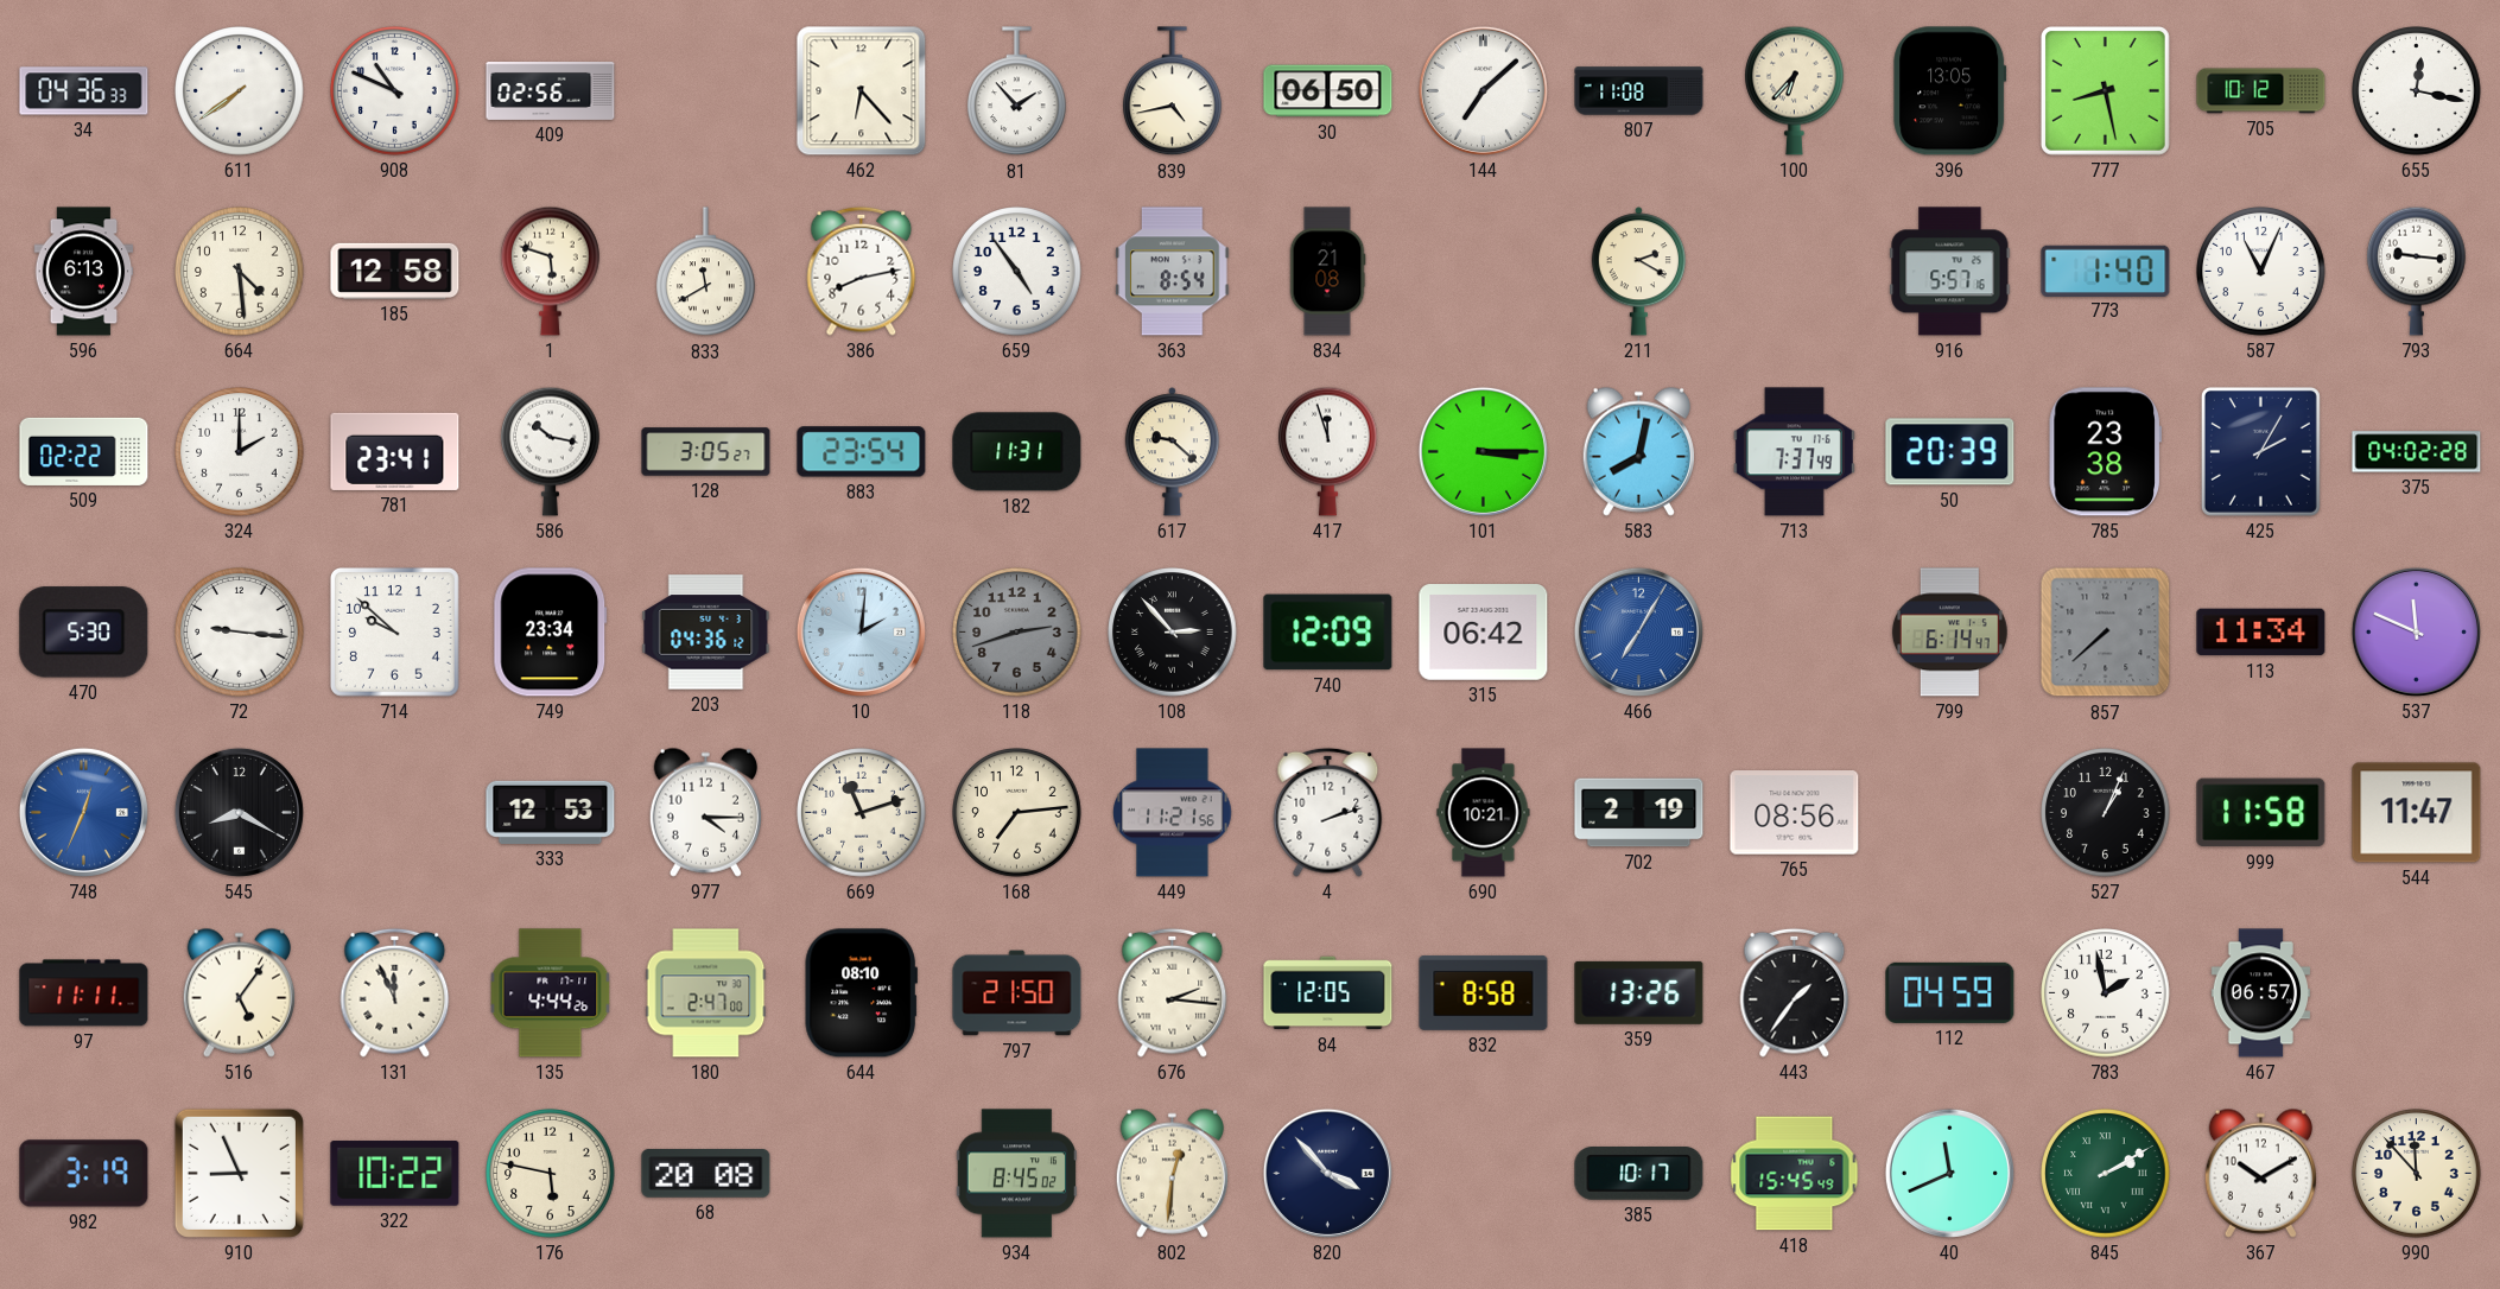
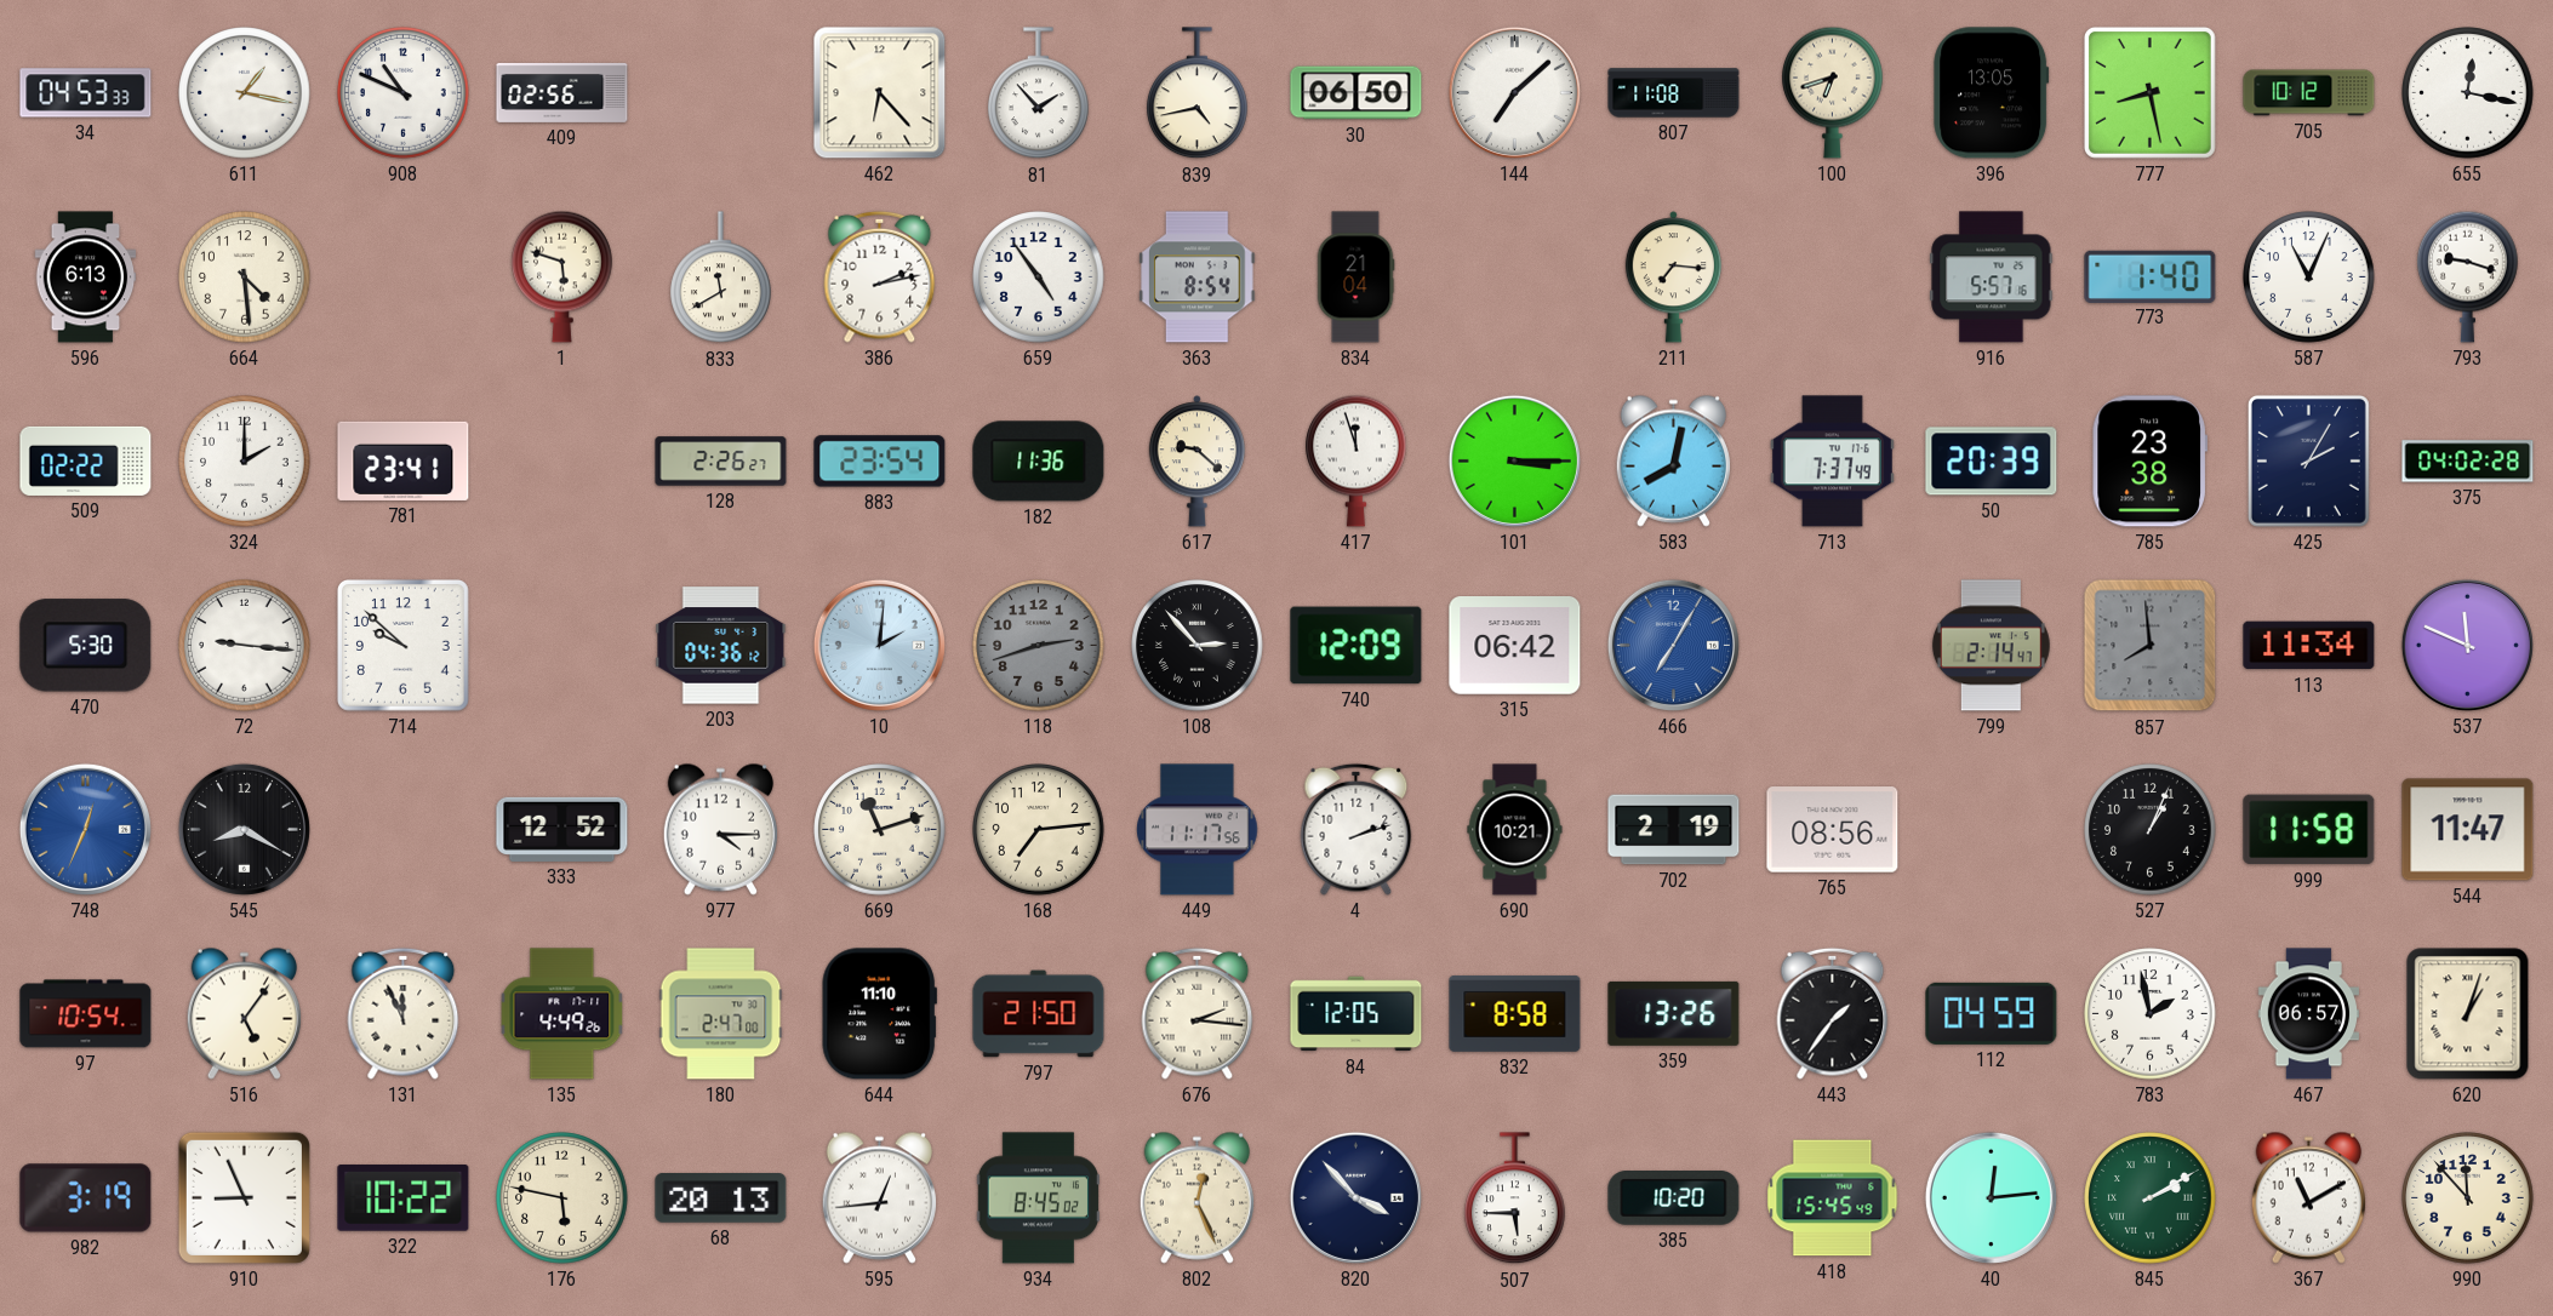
34: 04:36 -> 04:53
611: 7:39 -> 1:17
100: 6:37 -> 6:42
185: 12:58 -> none
386: 8:13 -> 2:13
834: 21:08 -> 21:04
211: 2:20 -> 7:16
793: 9:16 -> 9:18
586: 10:17 -> none
128: 3:05 -> 2:26
182: 11:31 -> 11:36
749: 23:34 -> none
799: 6:14 -> 2:14
857: 7:38 -> 7:59
333: 12:53 -> 12:52
449: 11:21 -> 11:17
97: 11:11 -> 10:54
135: 4:44 -> 4:49
644: 08:10 -> 11:10
620: none -> 1:03
68: 20:08 -> 20:13
595: none -> 12:44
802: 12:31 -> 12:26
507: none -> 5:45
385: 10:17 -> 10:20
40: 11:41 -> 12:14
367: 10:10 -> 11:10
